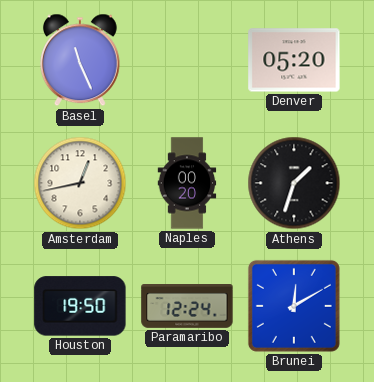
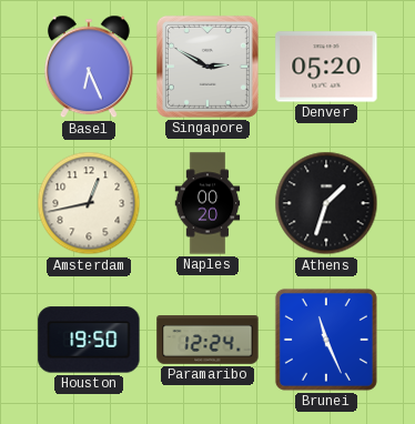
Basel: 11:26 -> 6:26
Singapore: none -> 2:50
Brunei: 12:10 -> 11:26
